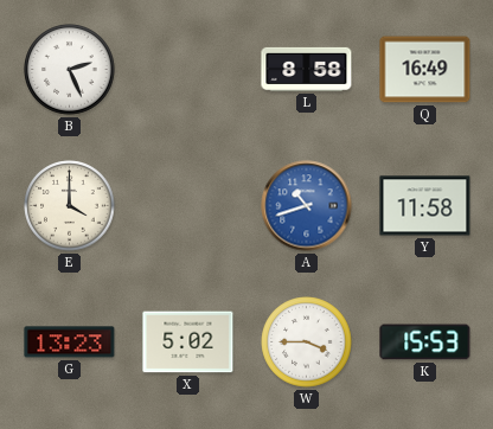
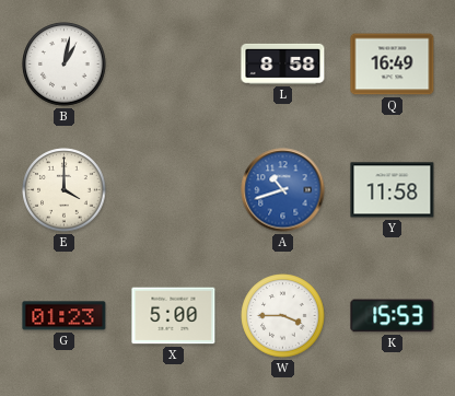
B: 2:26 -> 1:02
G: 13:23 -> 01:23
X: 5:02 -> 5:00
